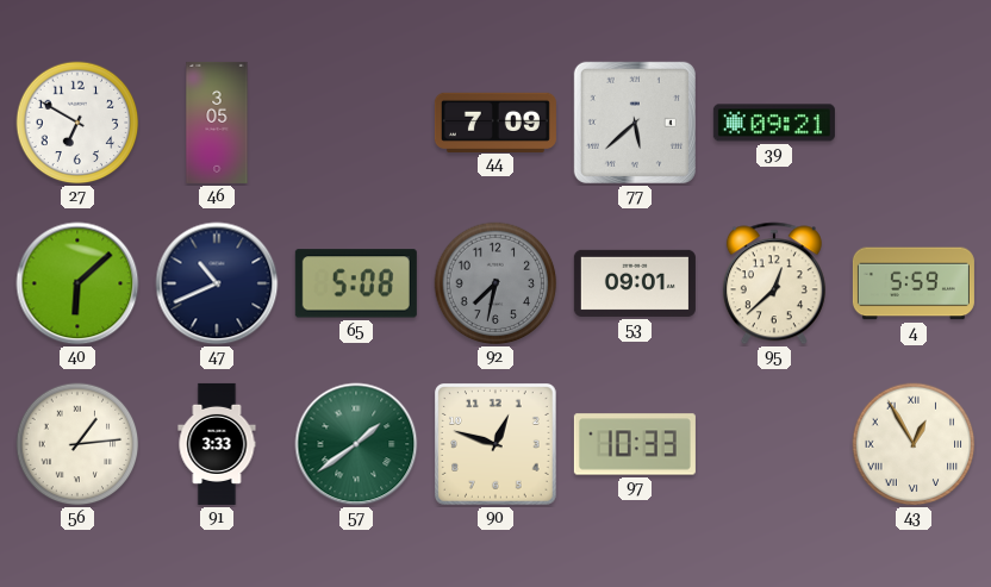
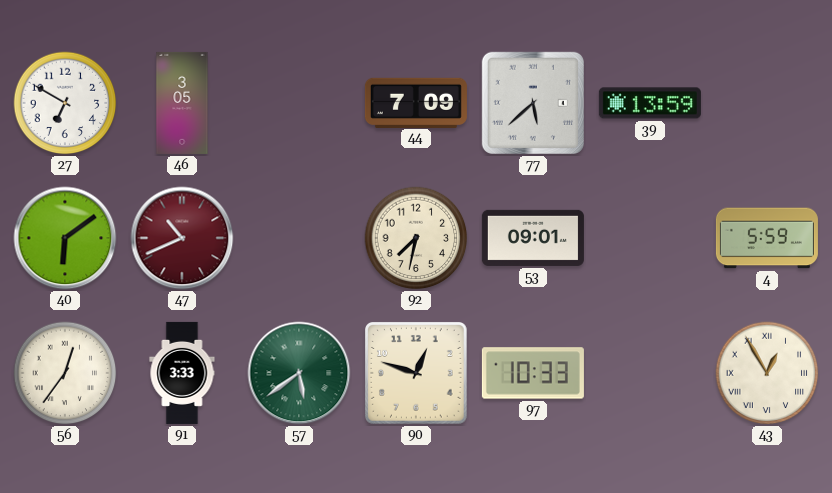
39: 09:21 -> 13:59
40: 6:08 -> 6:09
47 dial: navy -> burgundy
65: 5:08 -> none
92 dial: grey -> cream
95: 12:38 -> none
56: 1:14 -> 12:36
57: 1:39 -> 5:39
